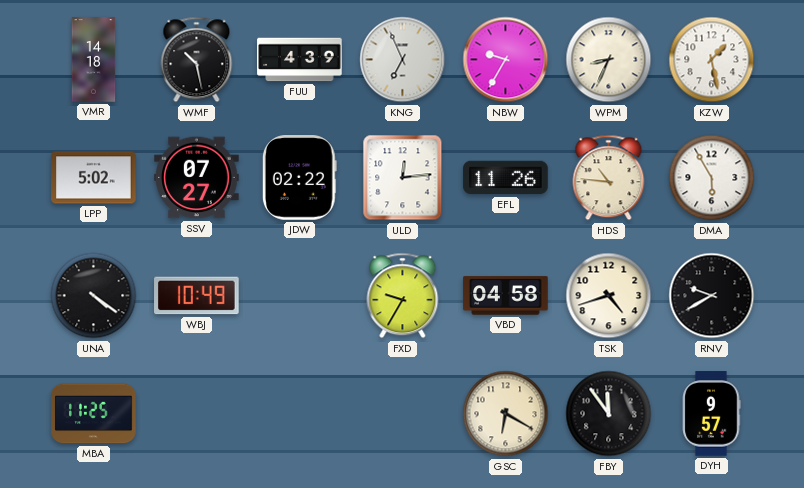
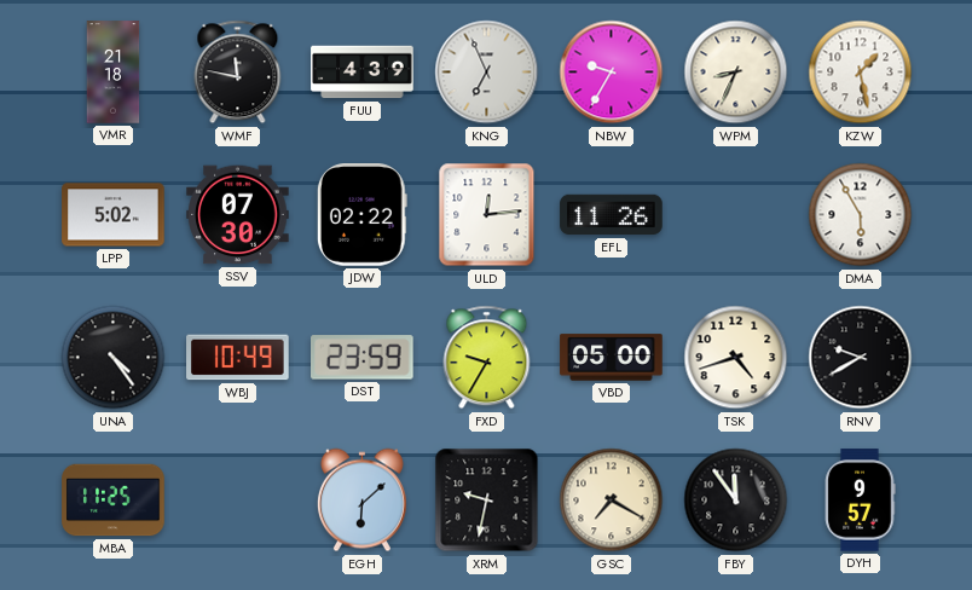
VMR: 14:18 -> 21:18
WMF: 10:28 -> 11:47
SSV: 07:27 -> 07:30
HDS: 10:46 -> none
UNA: 4:21 -> 4:24
DST: none -> 23:59
VBD: 04:58 -> 05:00
EGH: none -> 6:08
XRM: none -> 9:32
GSC: 6:20 -> 7:20
